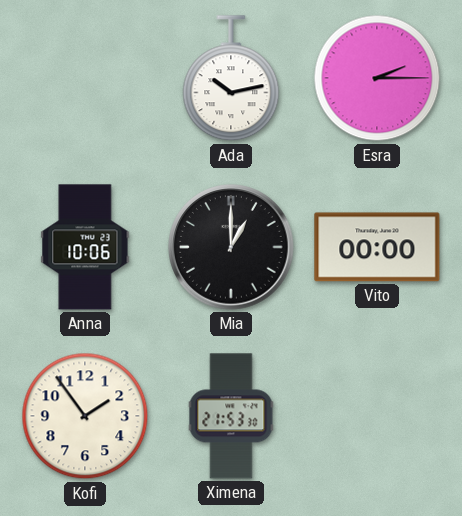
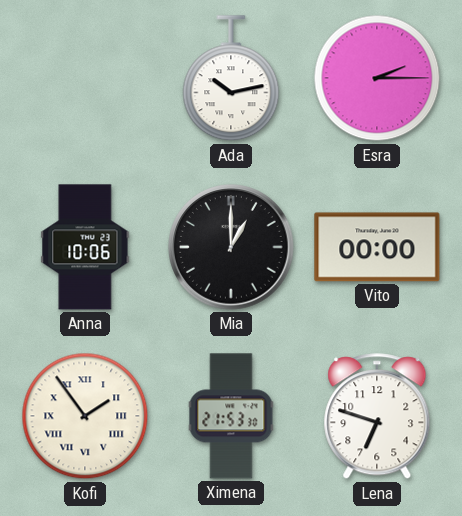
Kofi numerals: Arabic -> Roman
Lena: none -> 6:48
